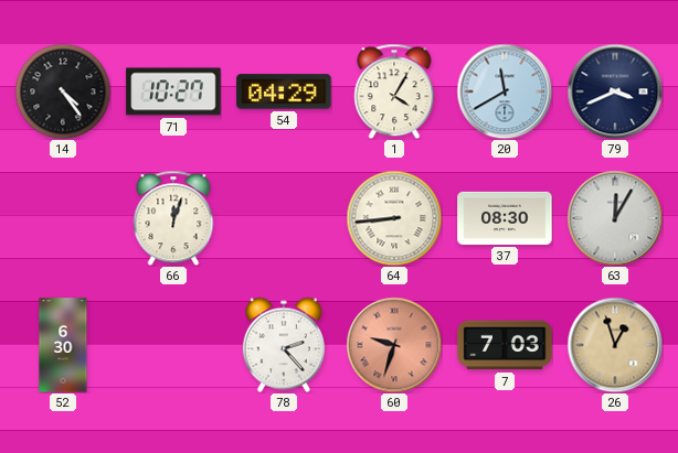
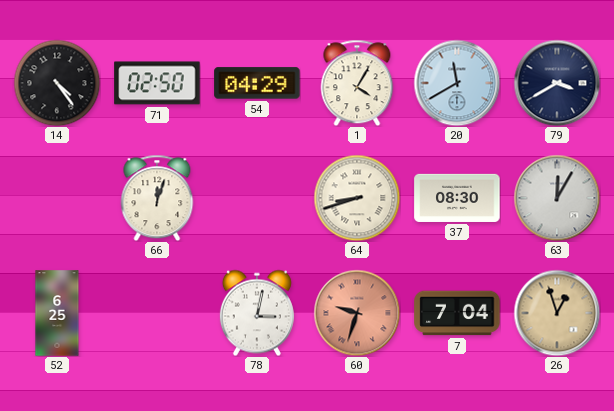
71: 10:27 -> 02:50
79: 3:41 -> 3:40
64: 8:44 -> 8:42
52: 6:30 -> 6:25
78: 2:23 -> 3:02
7: 7:03 -> 7:04
